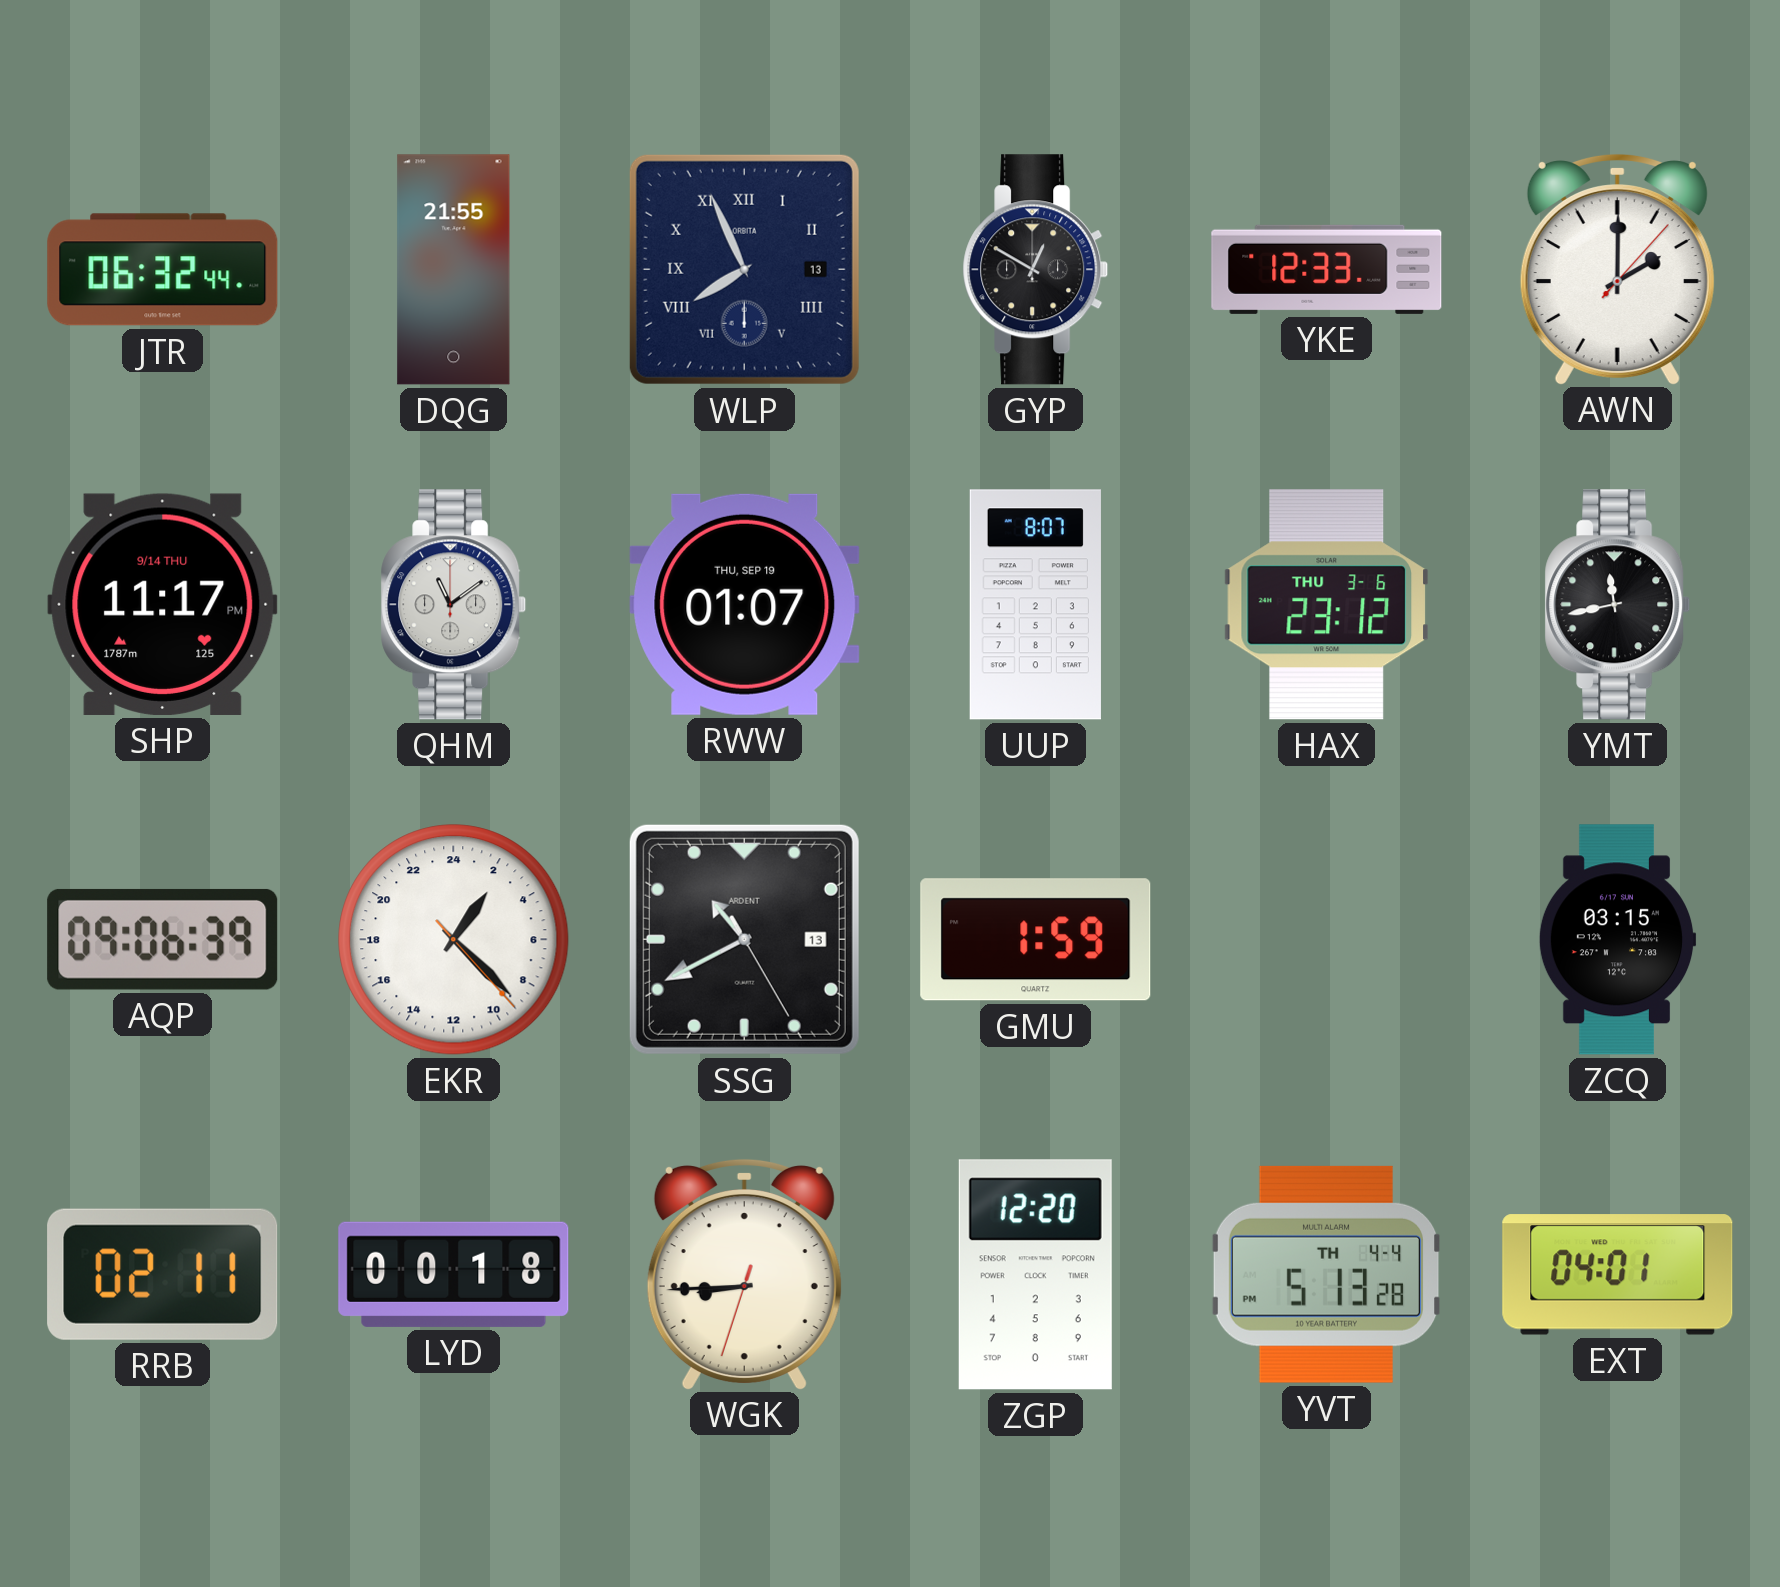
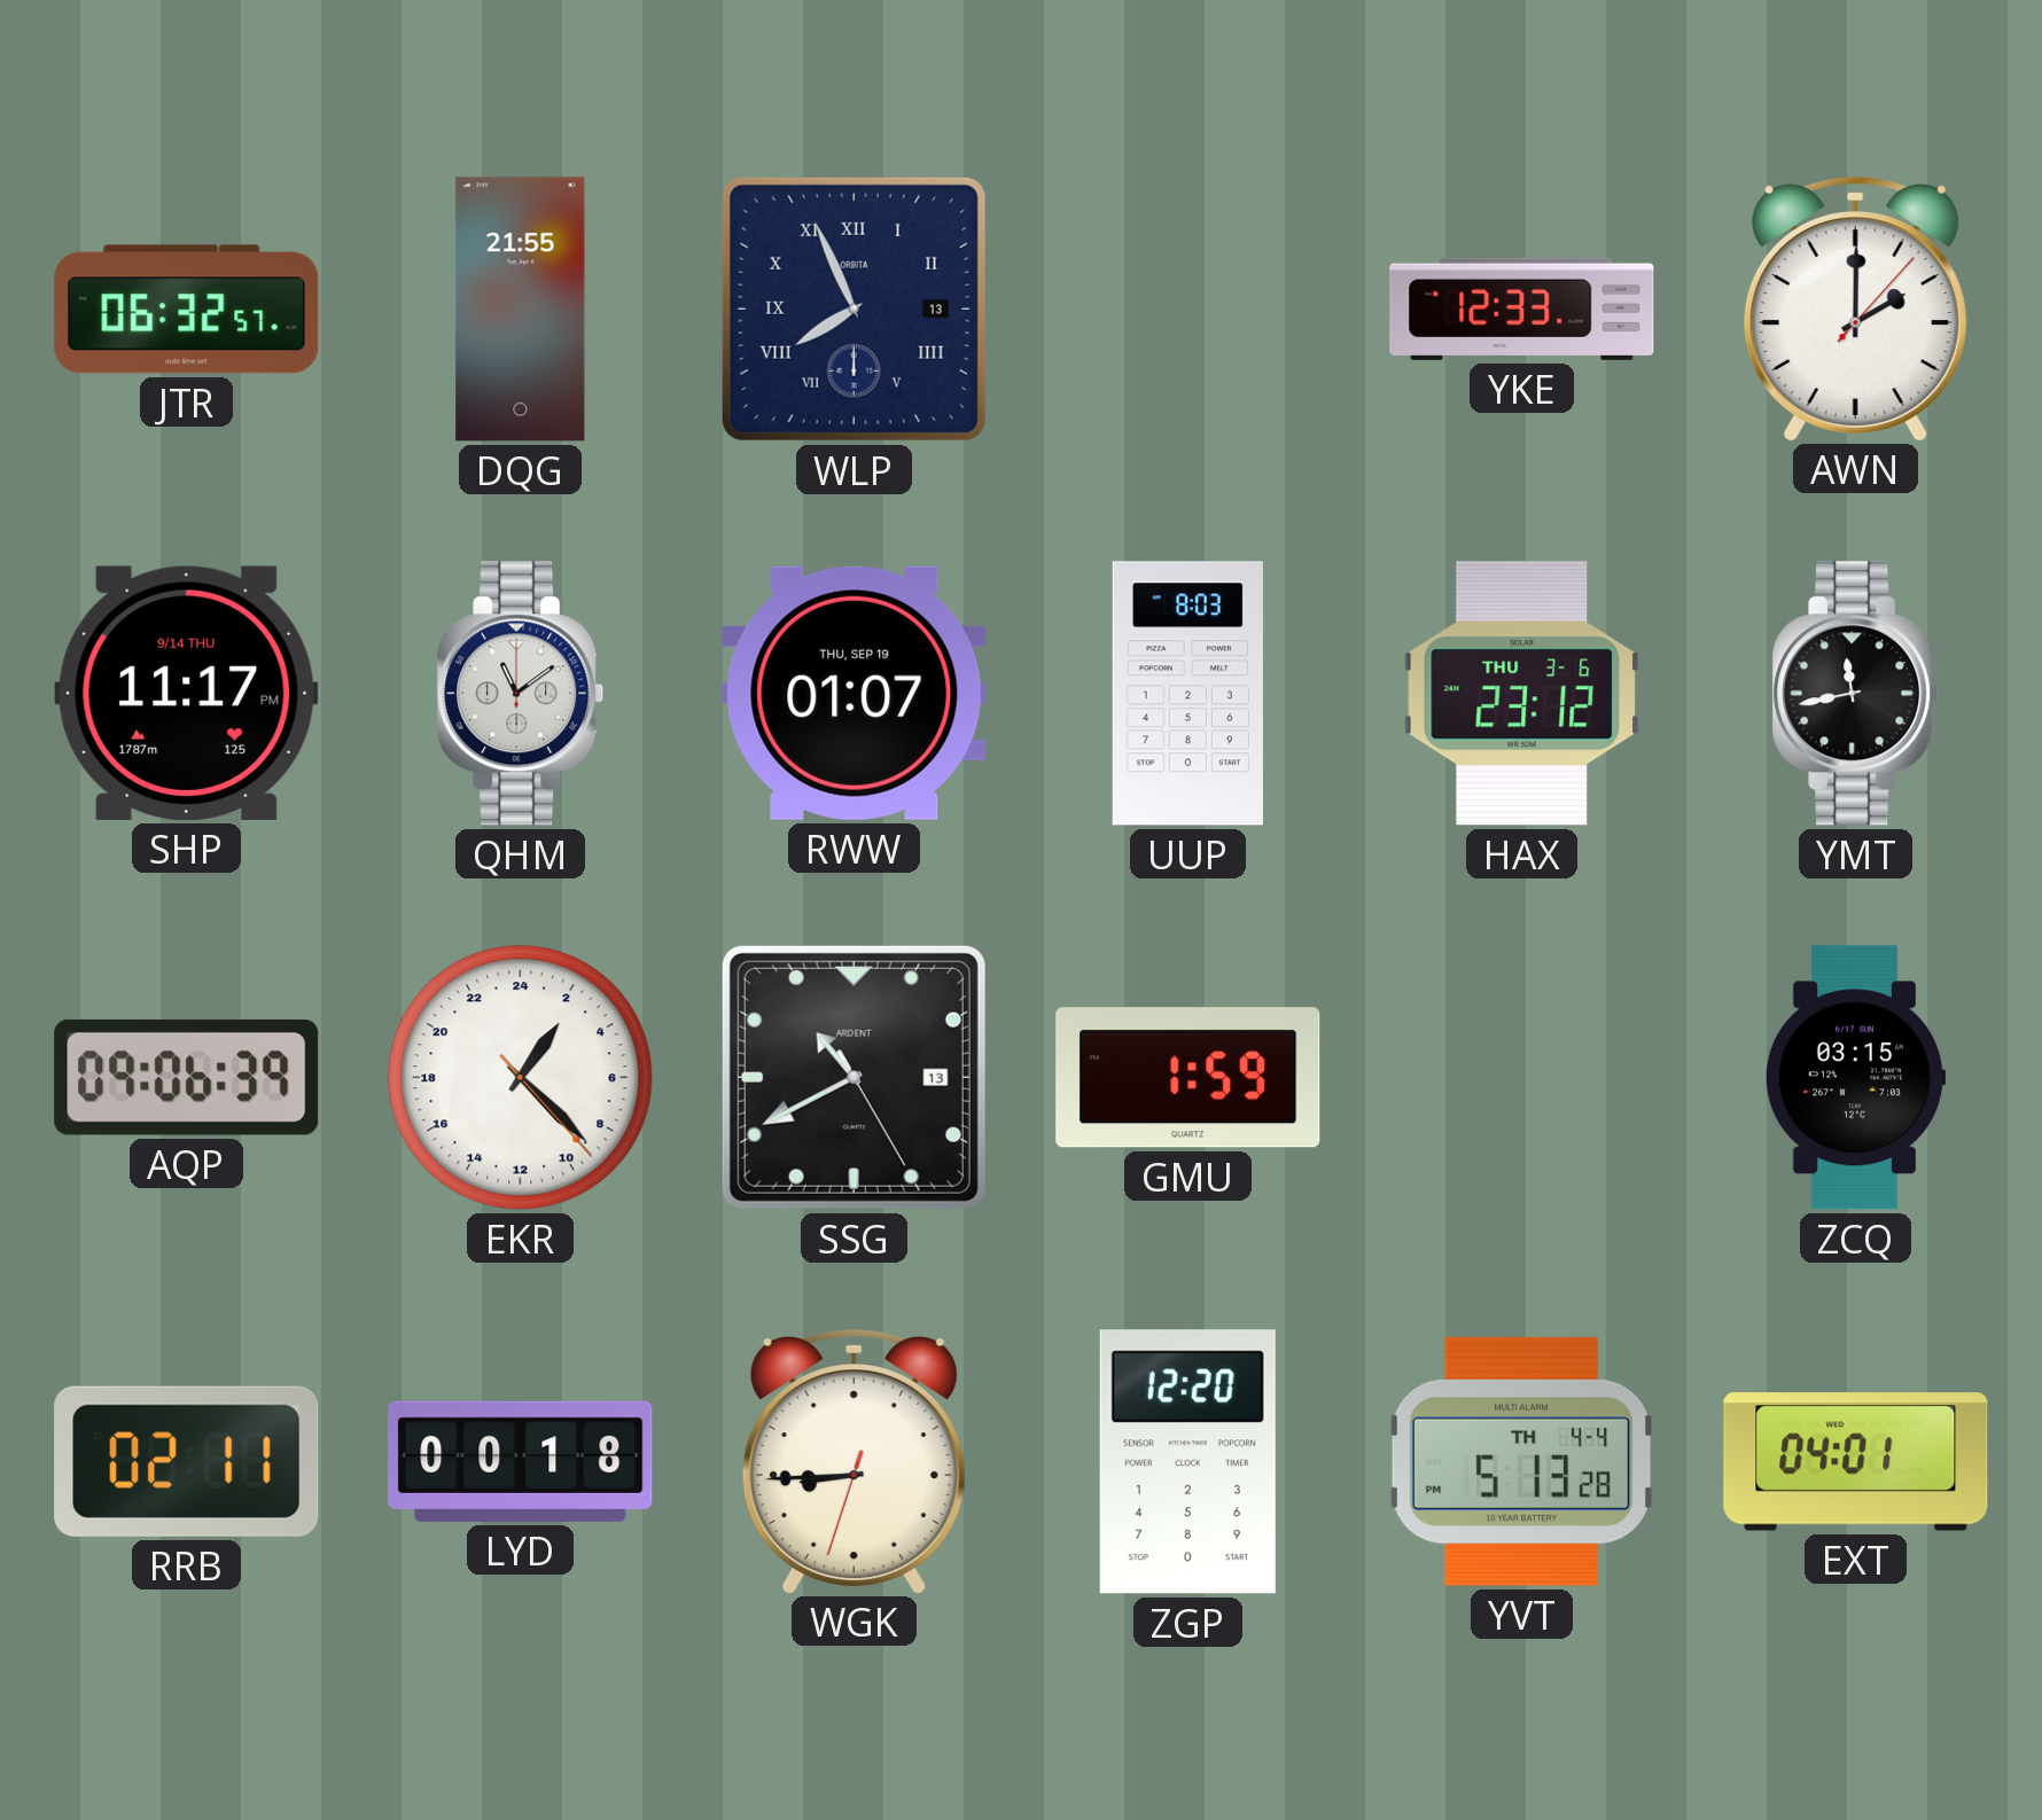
JTR: 06:32:44 -> 06:32:57
GYP: 12:50 -> none
UUP: 8:07 -> 8:03
